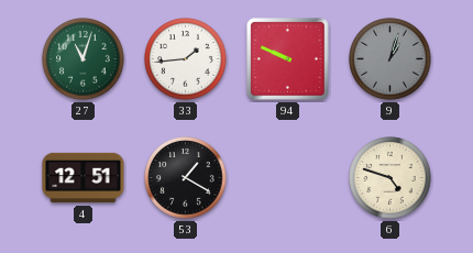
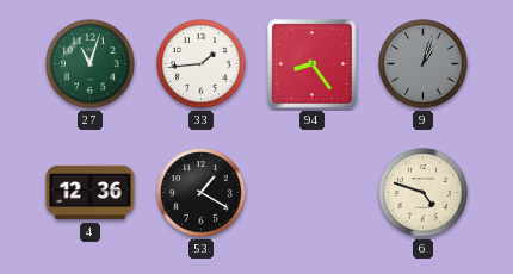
94: 9:49 -> 8:24
4: 12:51 -> 12:36
